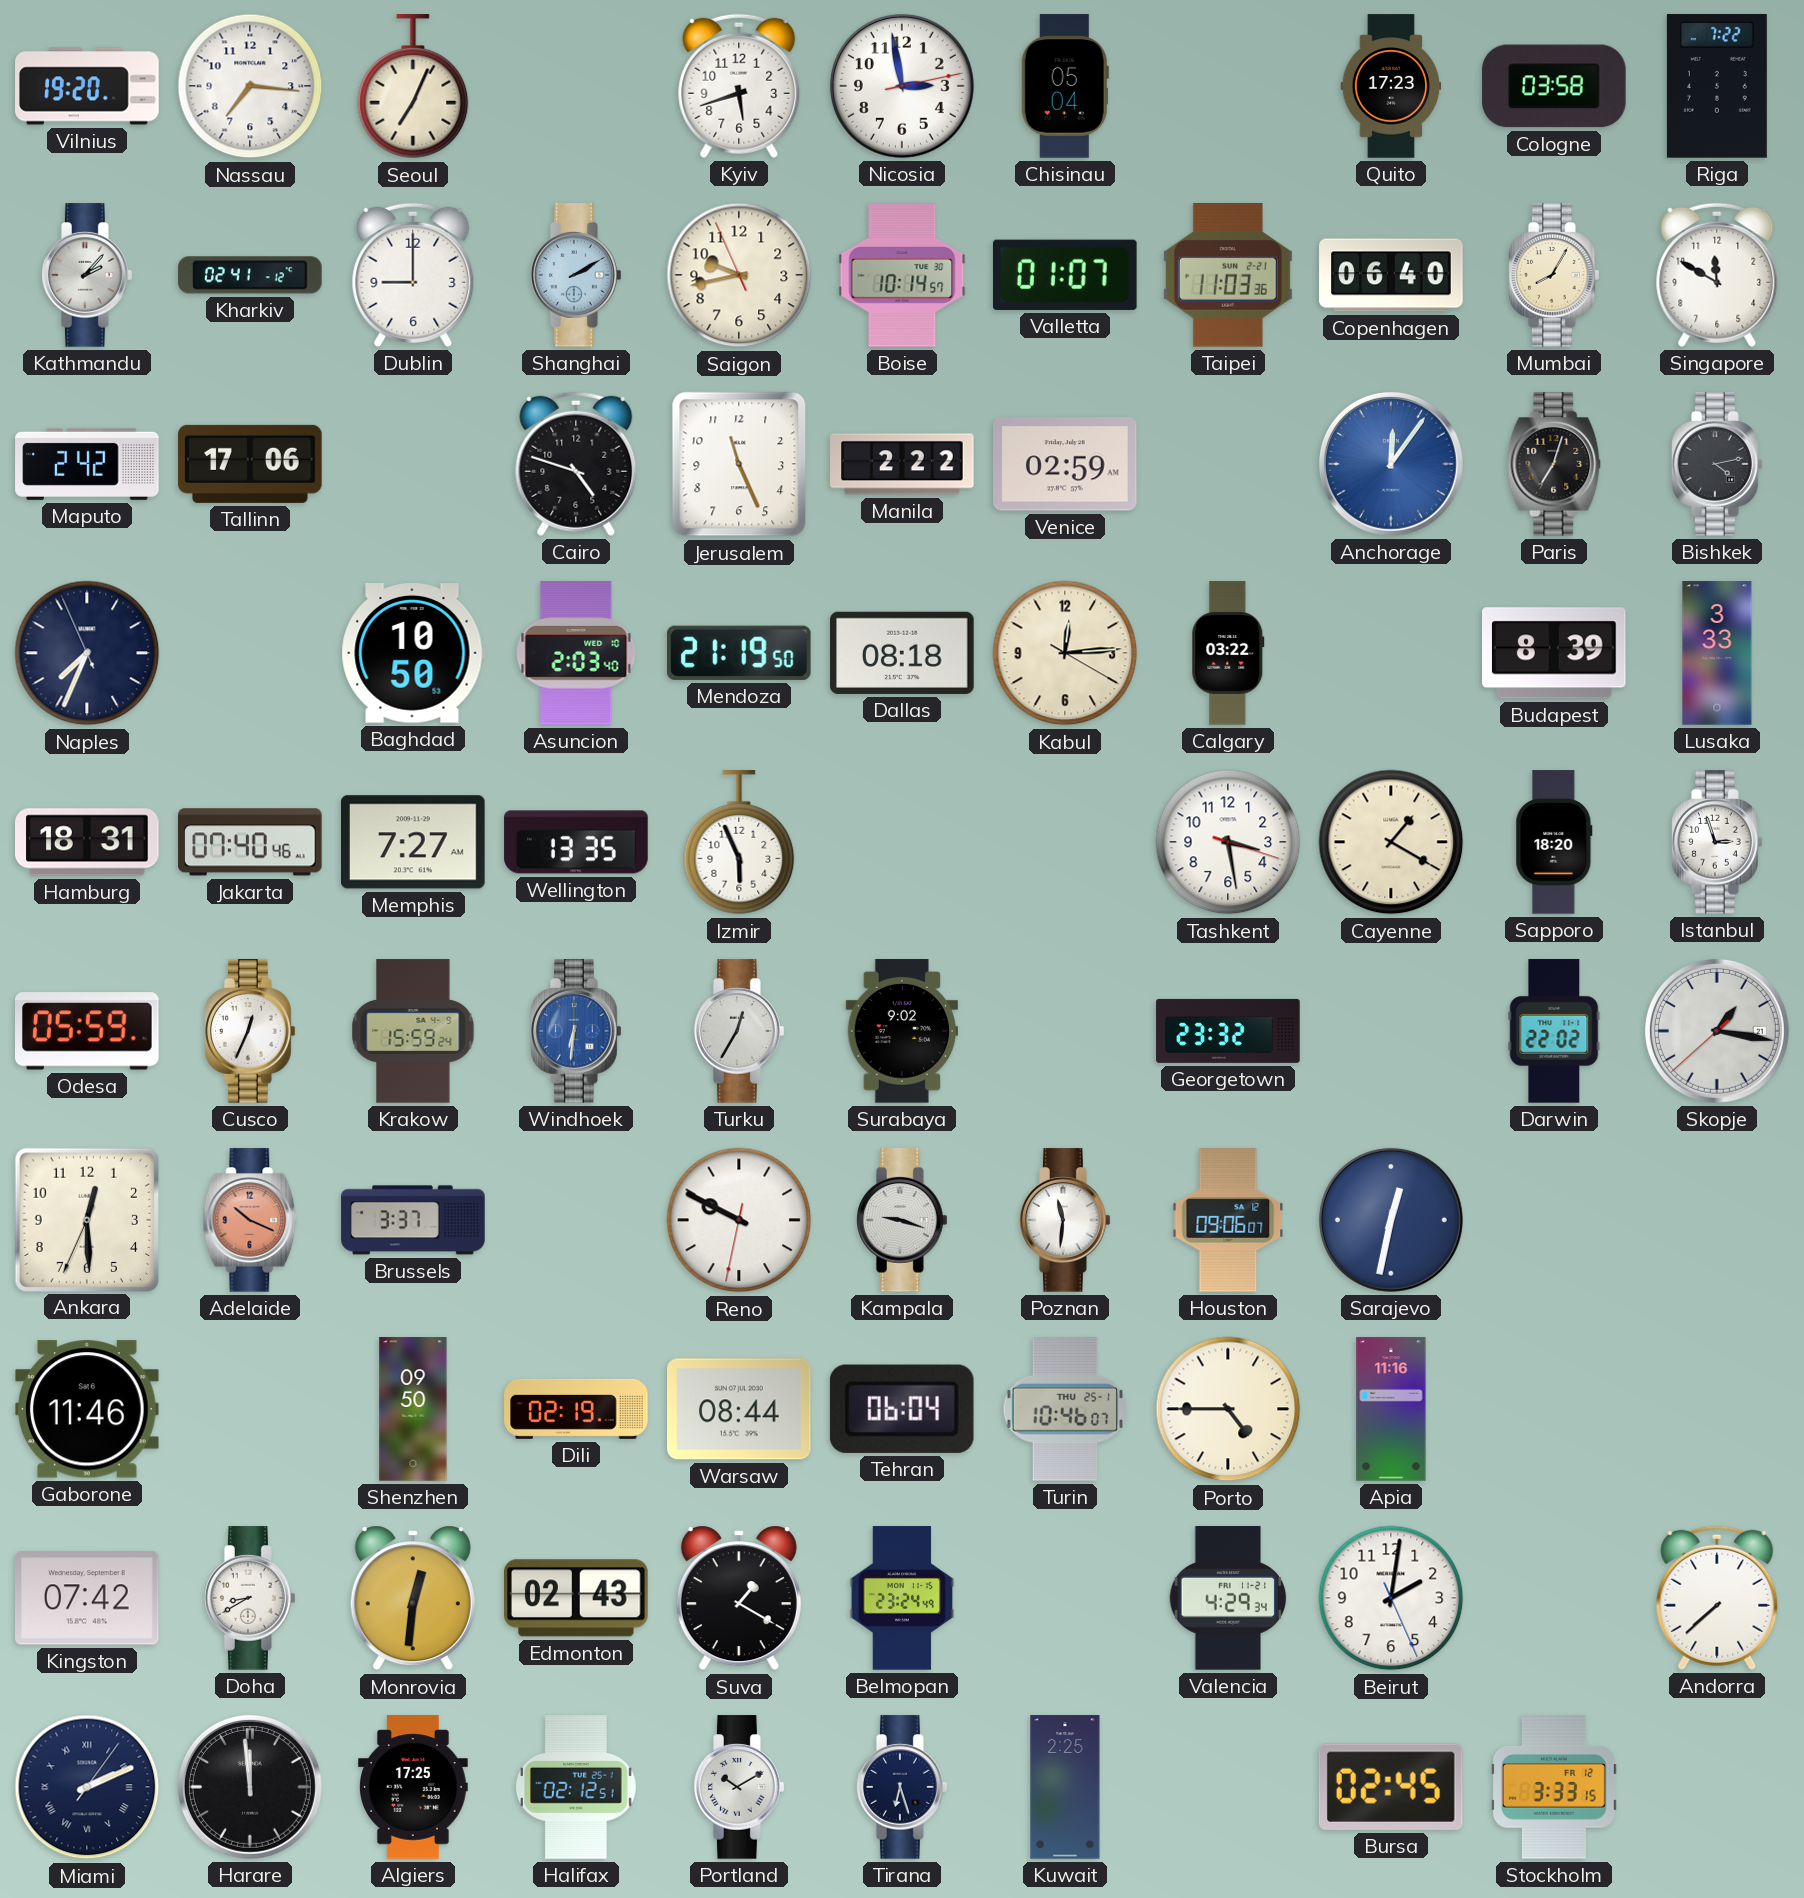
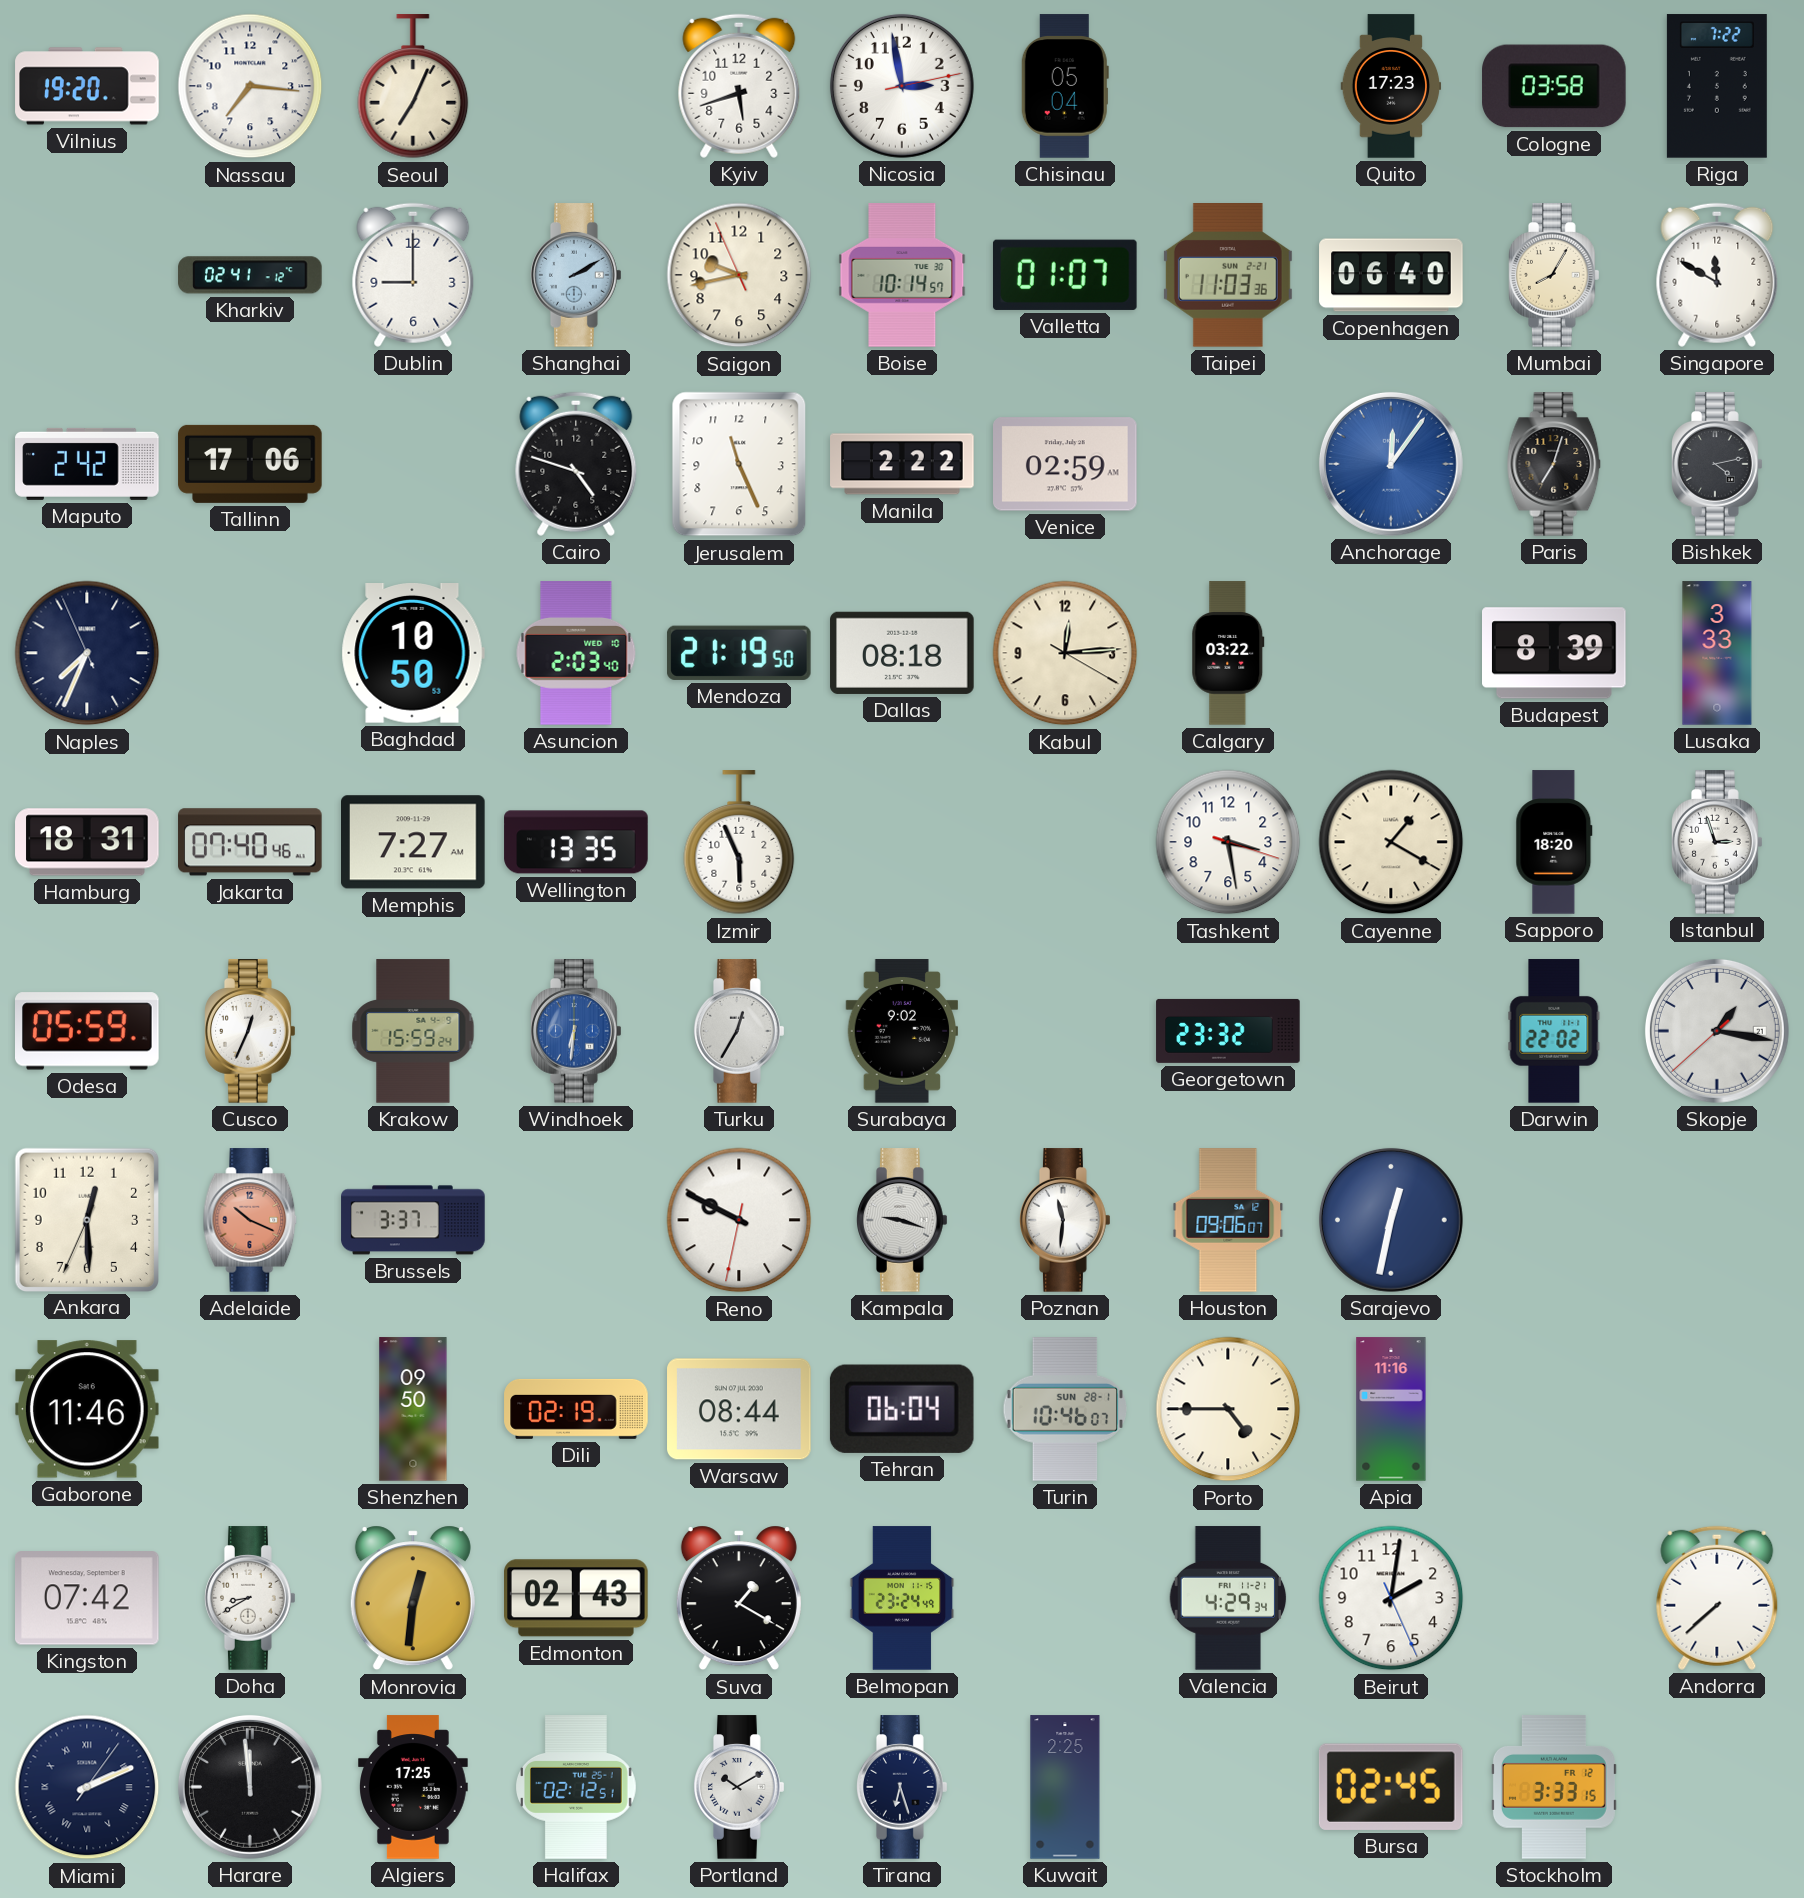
Kathmandu: 2:07 -> none
Turin date: THU 25-1 -> SUN 28-1
